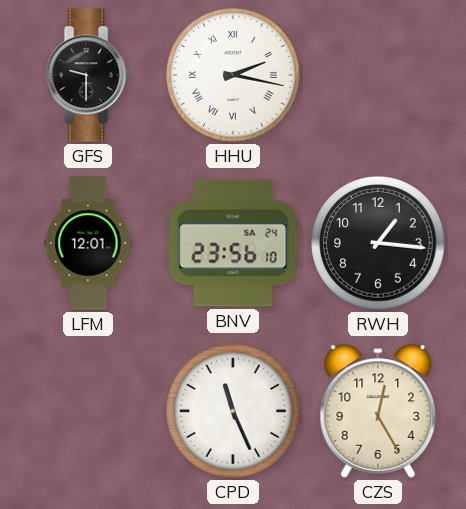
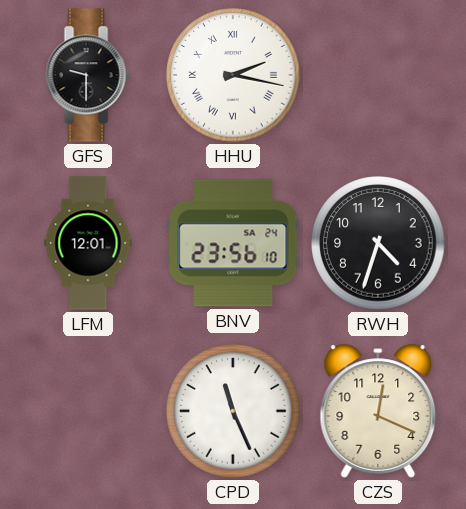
RWH: 1:16 -> 4:33
CZS: 12:25 -> 12:19
